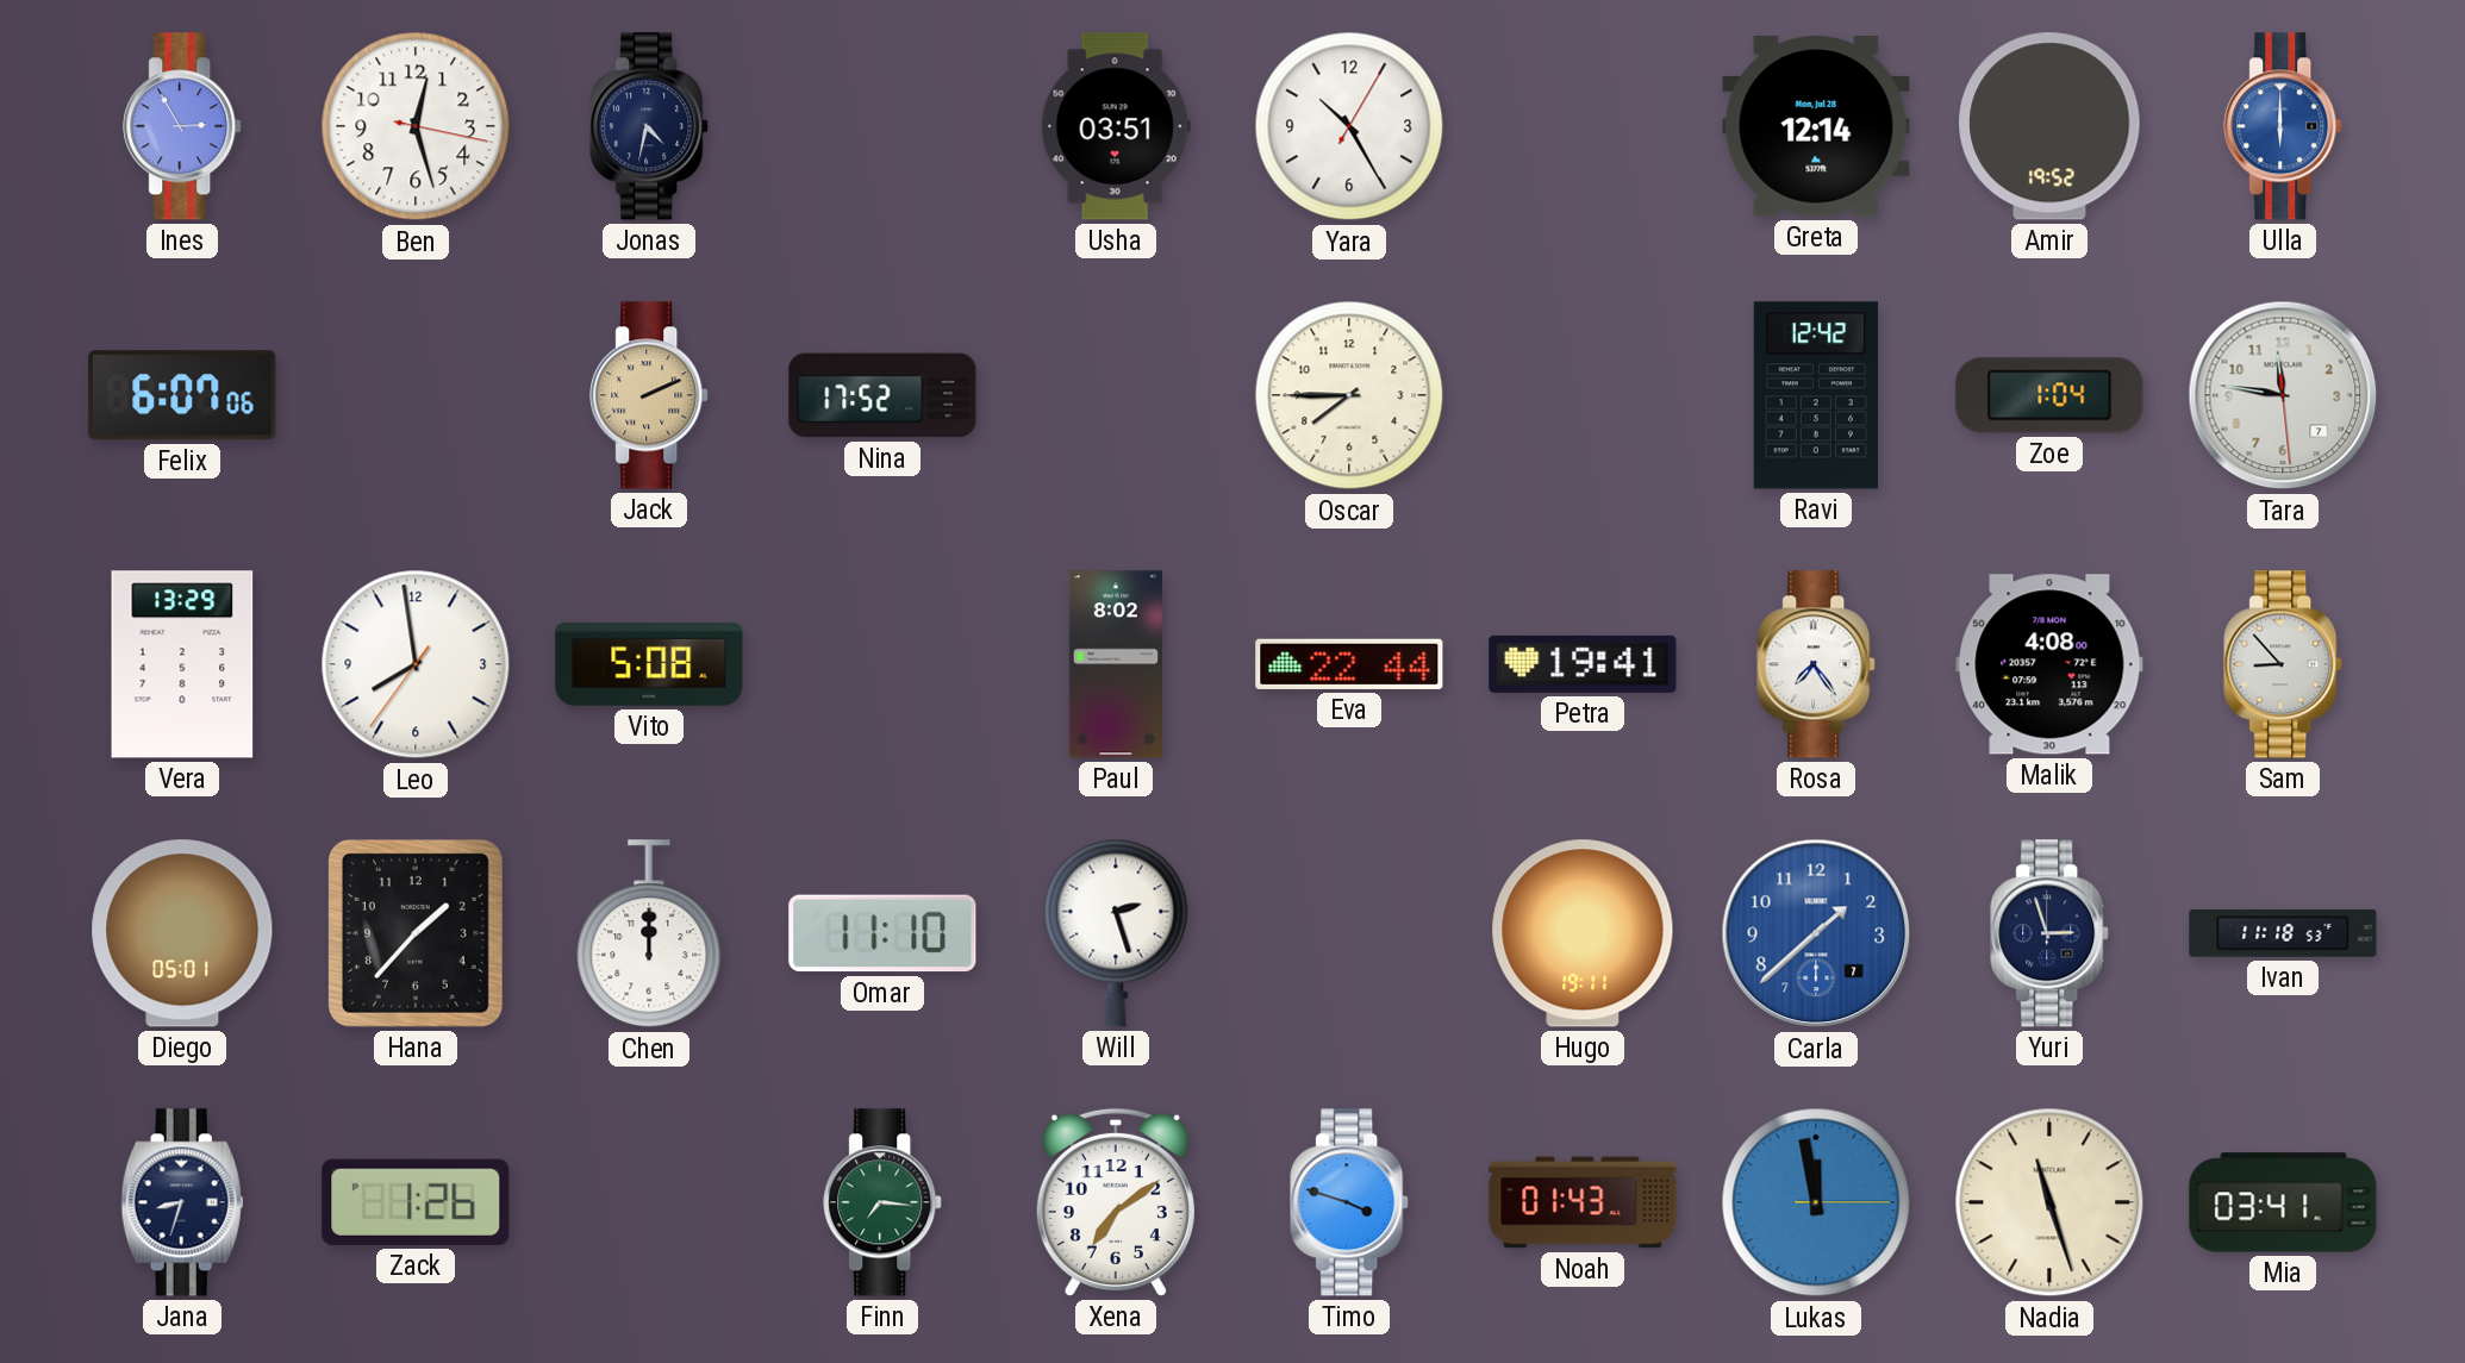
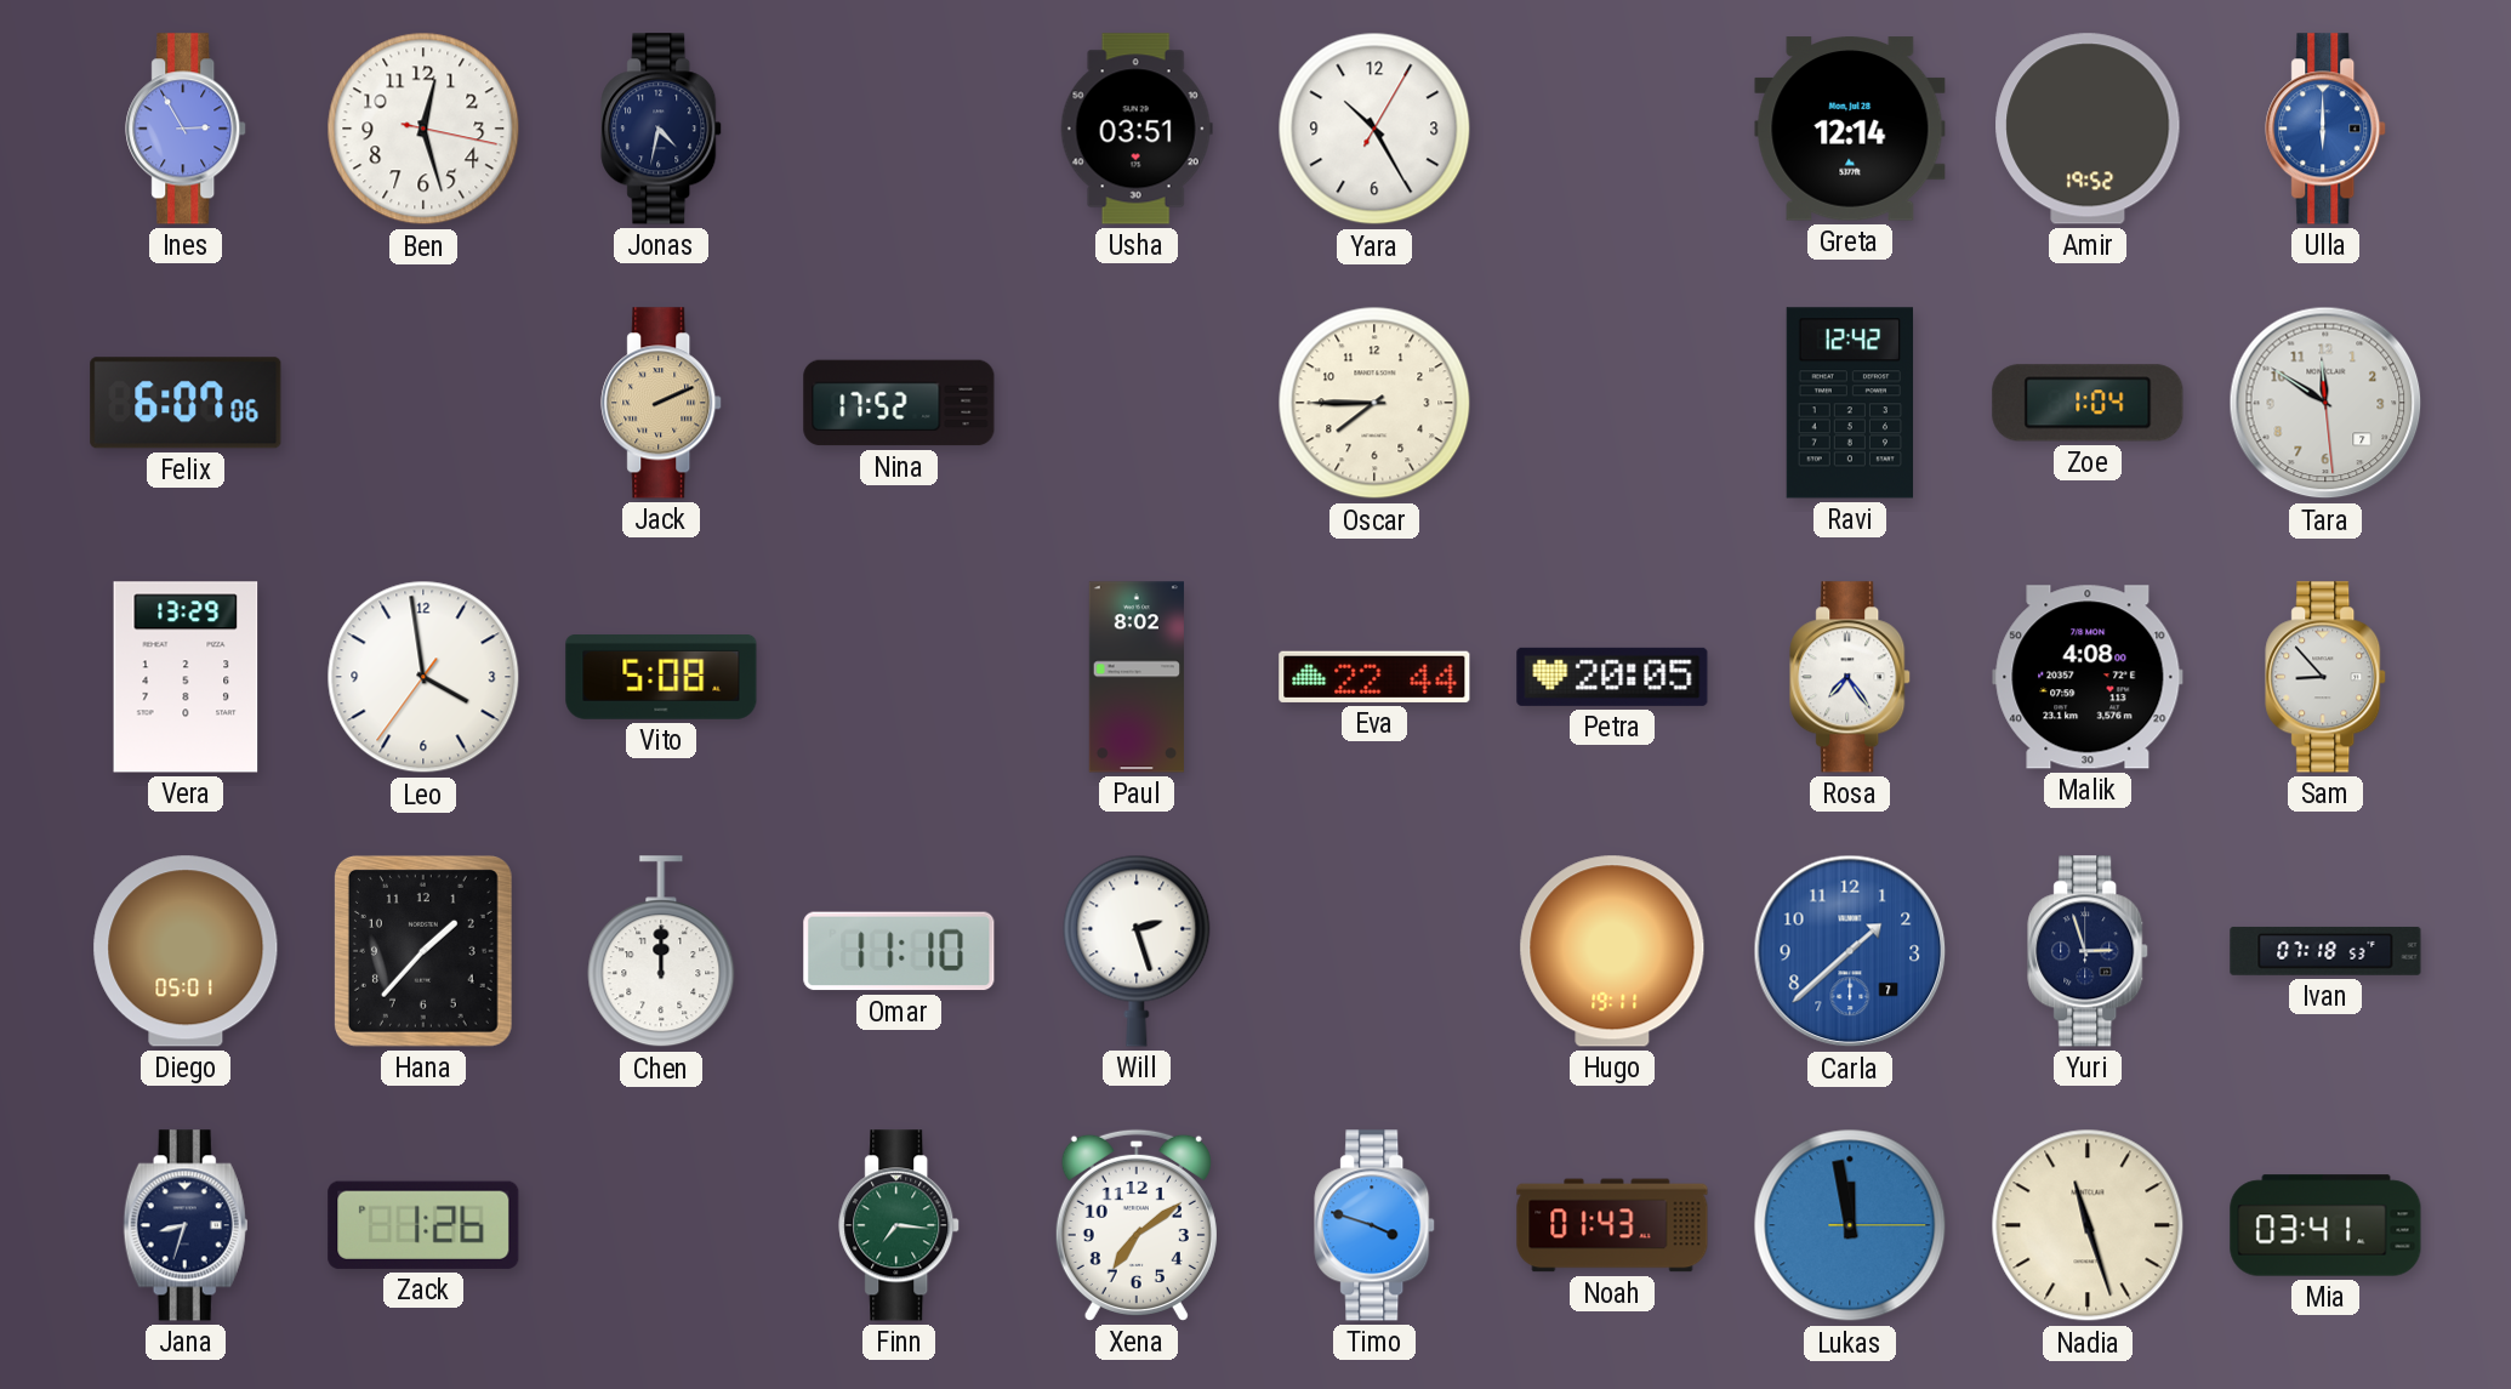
Tara: 11:46 -> 11:50
Leo: 7:58 -> 3:58
Petra: 19:41 -> 20:05
Ivan: 11:18 -> 07:18
